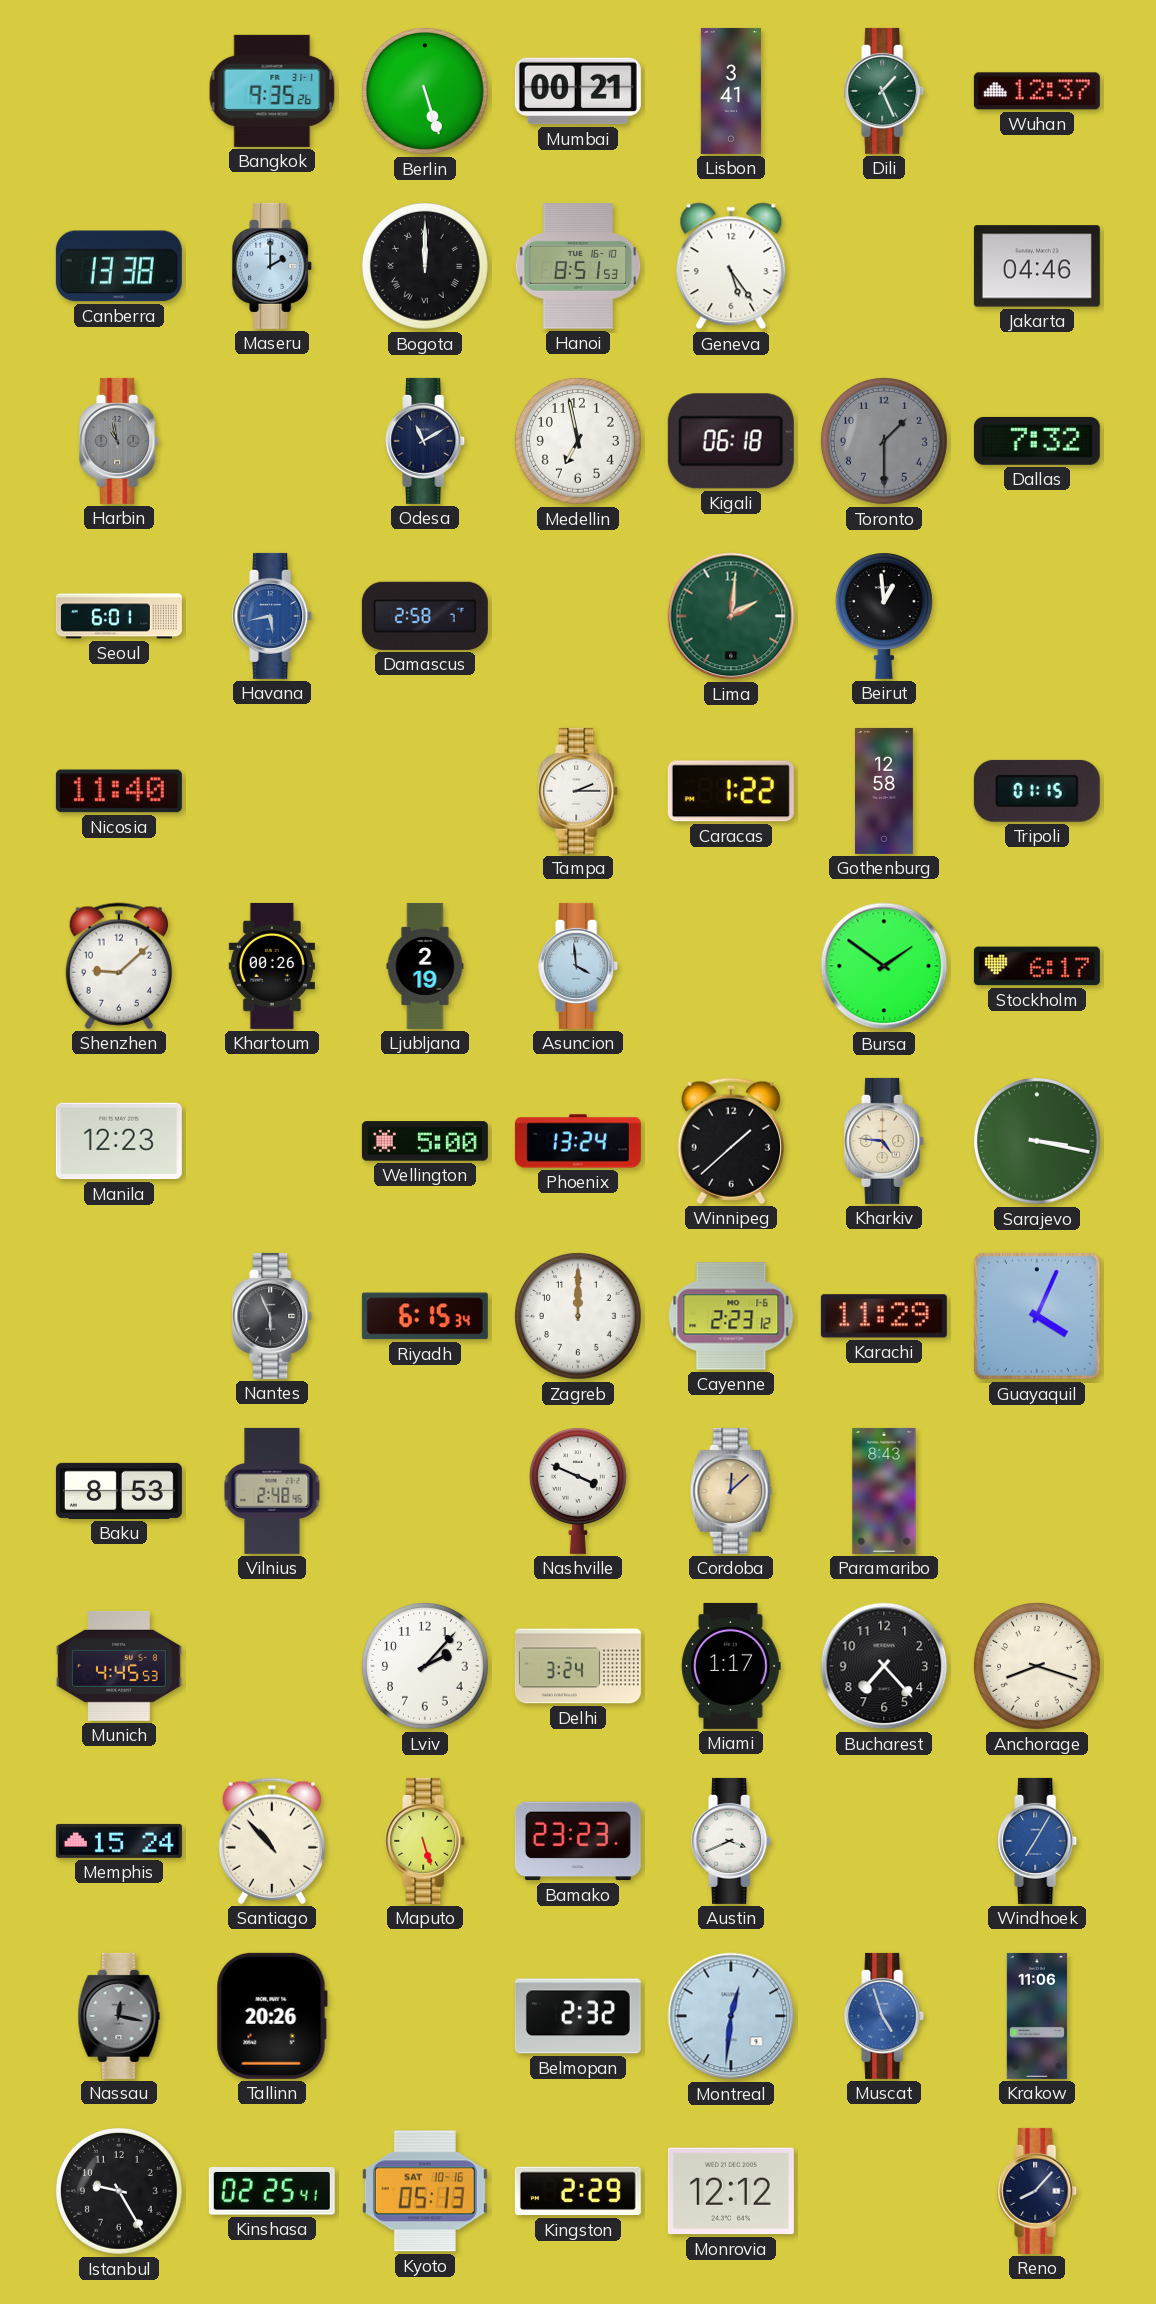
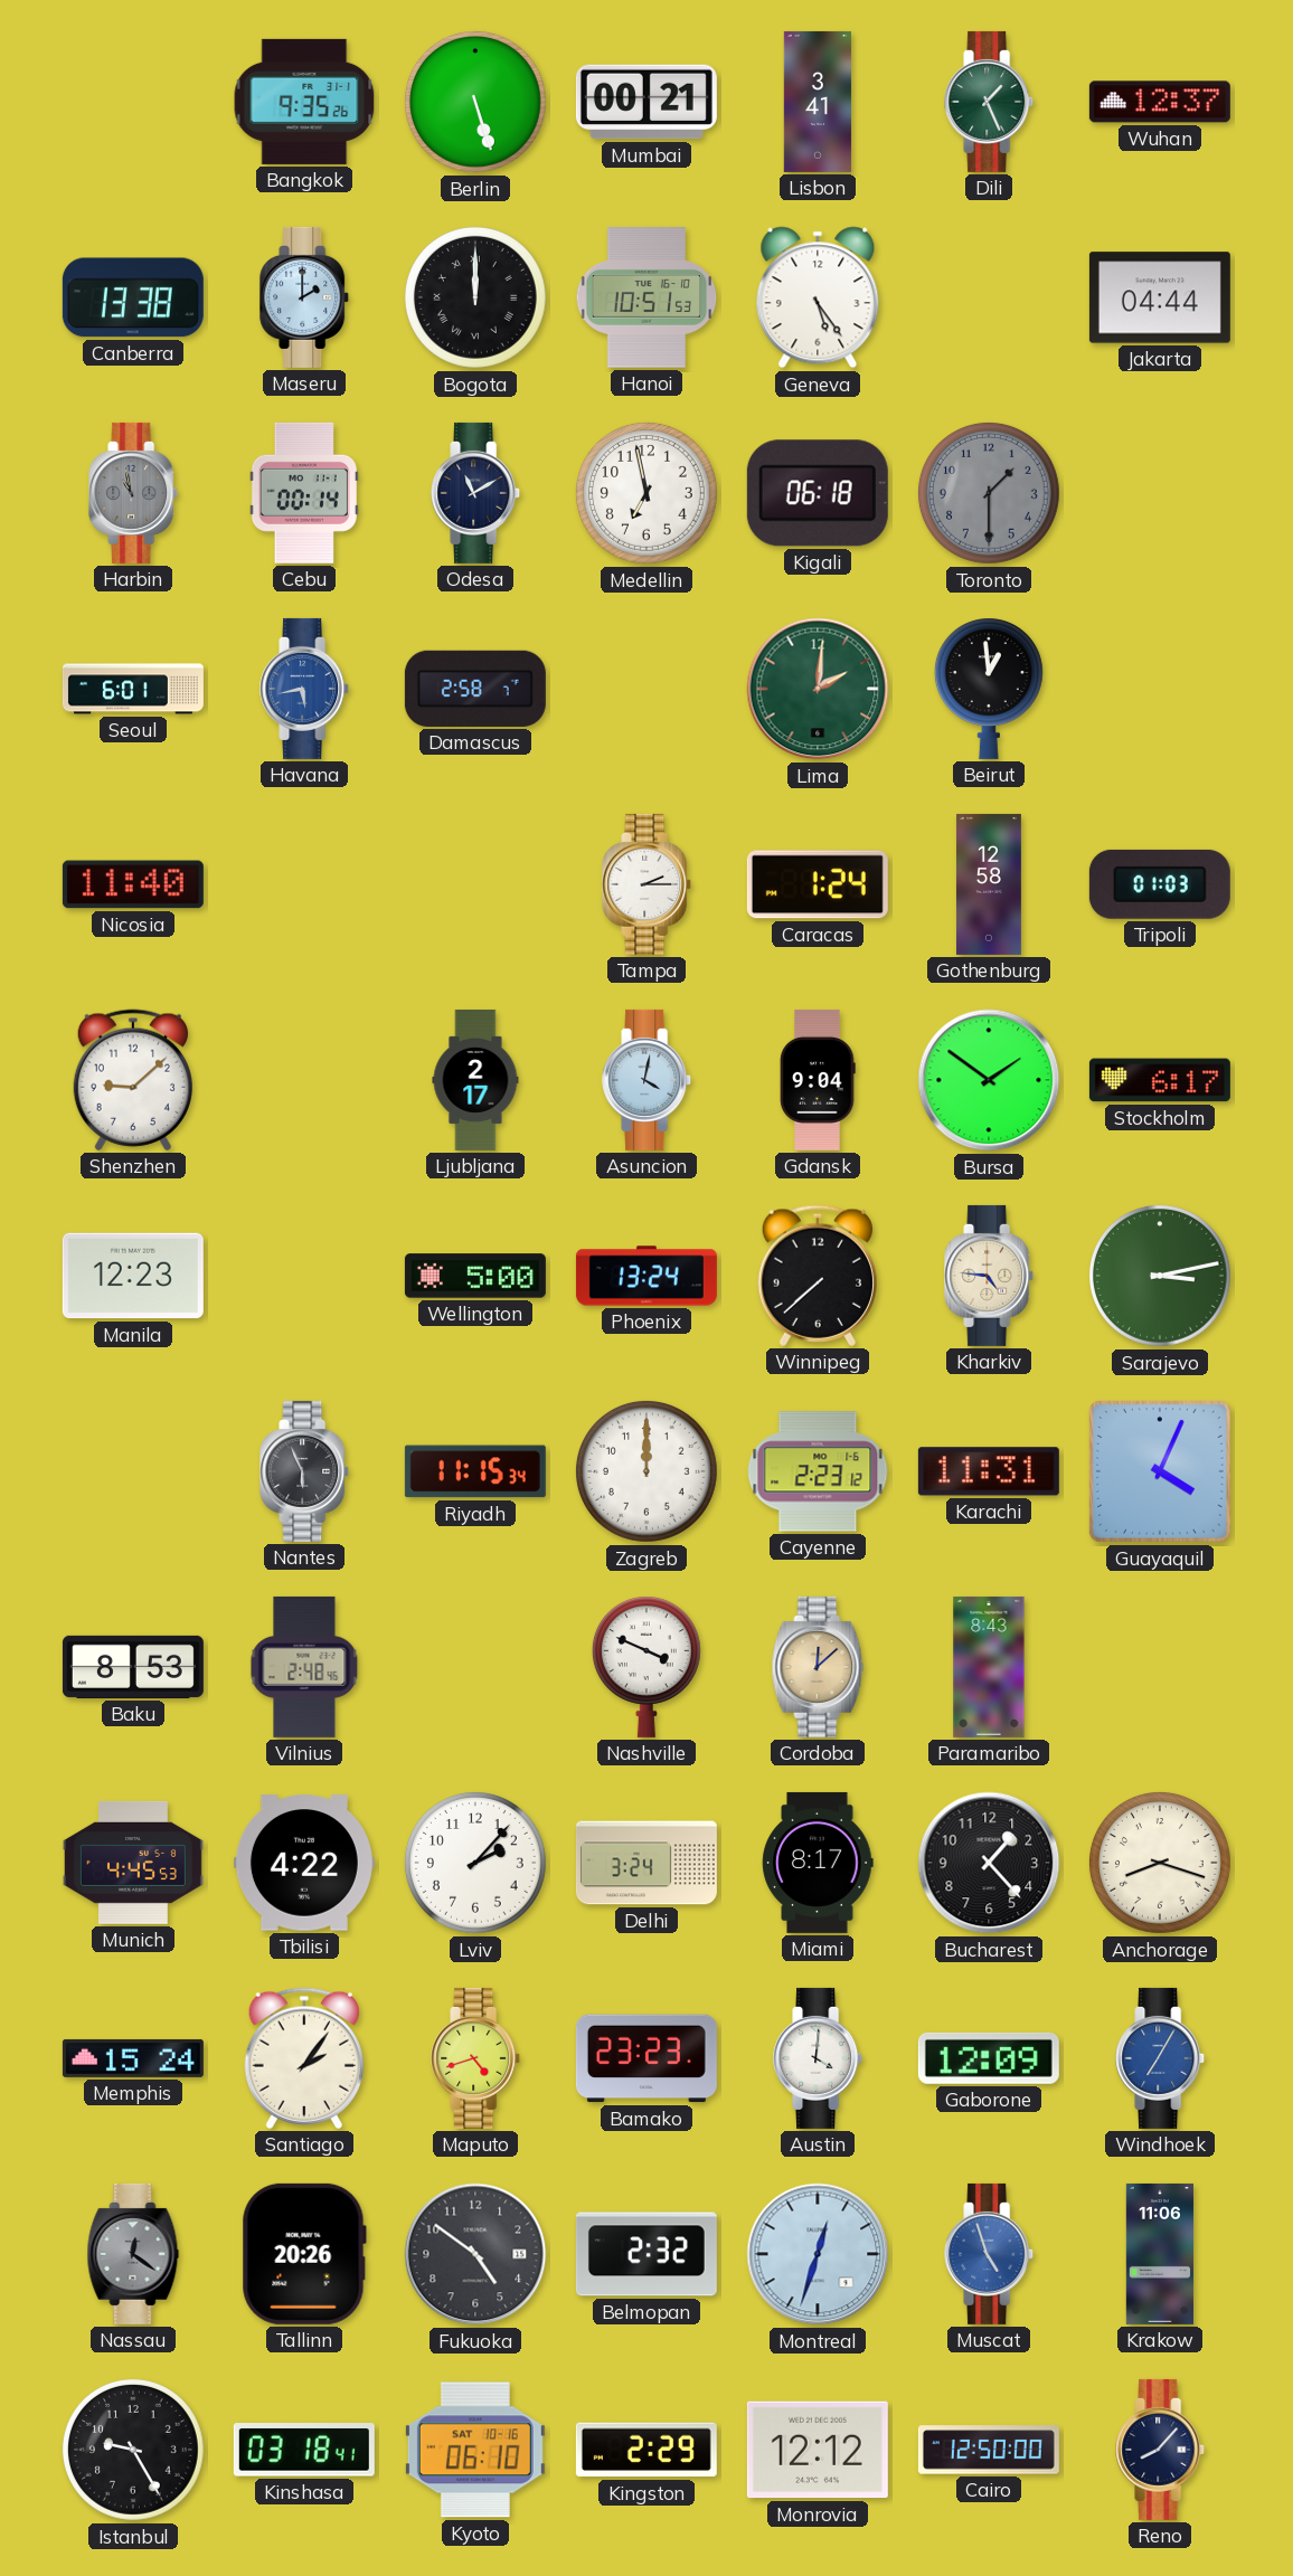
Hanoi: 8:51 -> 10:51
Jakarta: 04:46 -> 04:44
Cebu: none -> 00:14
Dallas: 7:32 -> none
Caracas: 1:22 -> 1:24
Tripoli: 01:15 -> 01:03
Khartoum: 00:26 -> none
Ljubljana: 2:19 -> 2:17
Asuncion: 3:59 -> 4:02
Gdansk: none -> 9:04
Winnipeg: 1:38 -> 7:38
Sarajevo: 3:17 -> 3:13
Riyadh: 6:15 -> 11:15
Karachi: 11:29 -> 11:31
Tbilisi: none -> 4:22
Miami: 1:17 -> 8:17
Bucharest: 7:23 -> 1:23
Santiago: 10:53 -> 2:06
Maputo: 5:27 -> 4:42
Austin: 3:41 -> 4:01
Gaborone: none -> 12:09
Nassau: 12:17 -> 12:21
Fukuoka: none -> 4:51
Montreal: 12:31 -> 12:33
Kinshasa: 02:25 -> 03:18
Kyoto: 05:13 -> 06:10
Cairo: none -> 12:50
